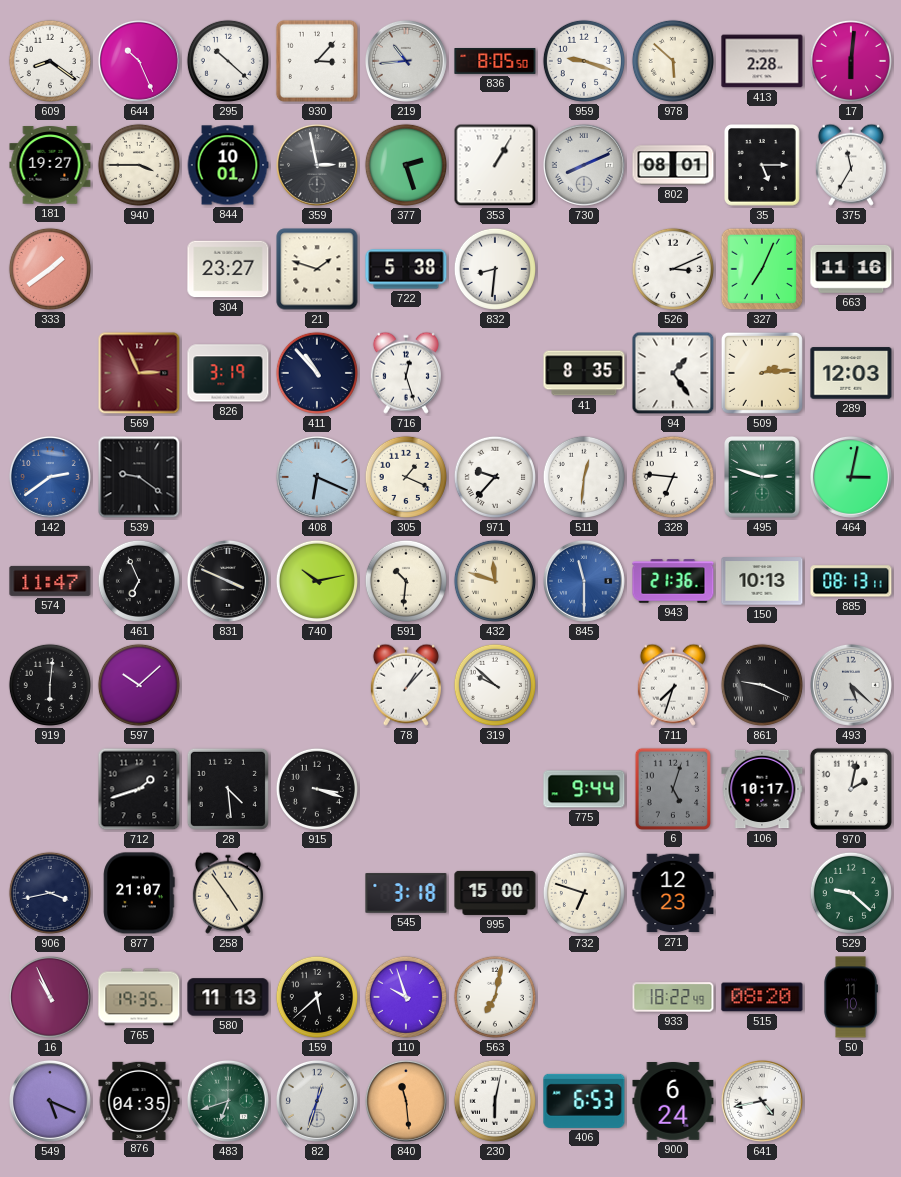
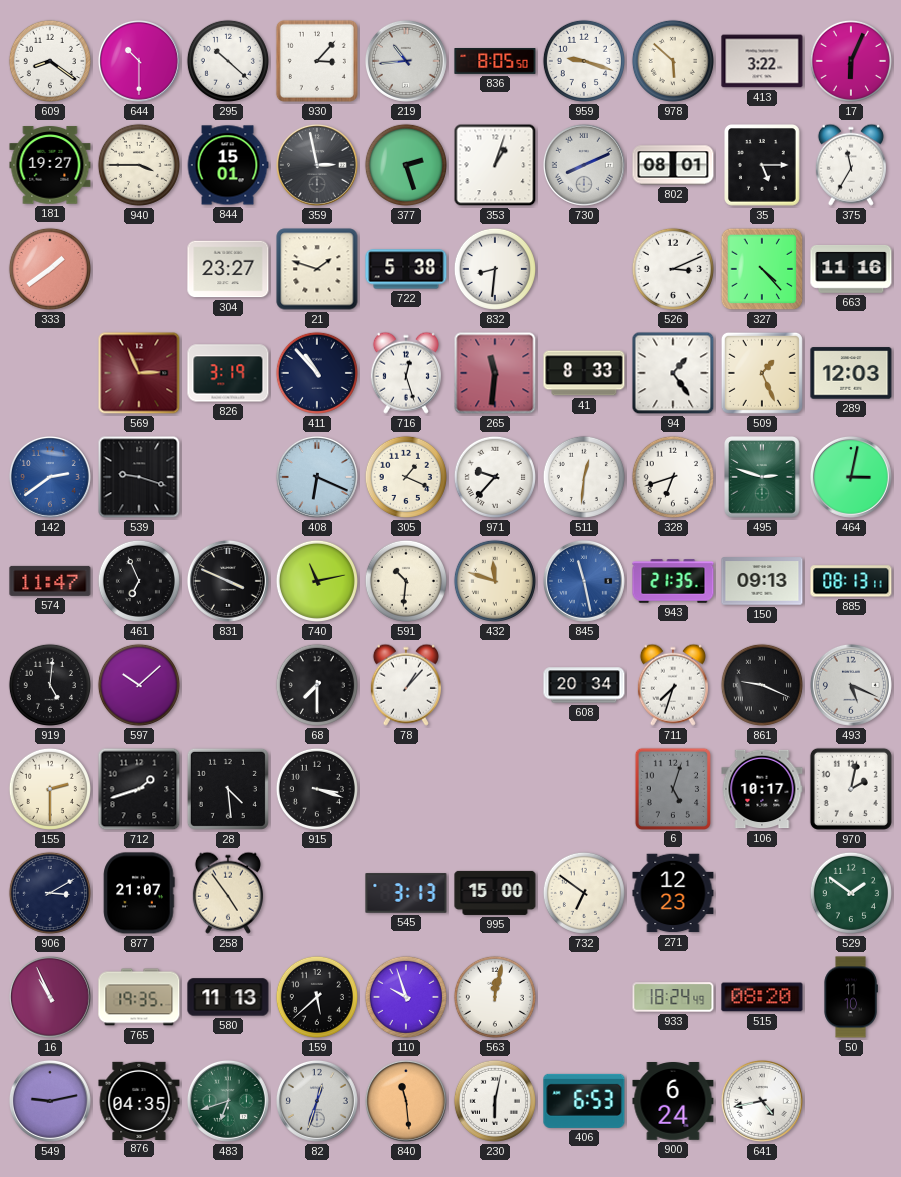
644: 10:26 -> 10:30
413: 2:28 -> 3:22
17: 6:01 -> 6:04
844: 10:01 -> 15:01
353: 1:05 -> 1:03
327: 7:04 -> 4:23
265: none -> 11:31
41: 8:35 -> 8:33
509: 2:14 -> 1:26
539: 9:21 -> 9:18
328: 6:46 -> 6:42
740: 10:13 -> 11:13
845: 11:30 -> 11:28
943: 21:36 -> 21:35
150: 10:13 -> 09:13
919: 6:01 -> 5:01
68: none -> 7:30
319: 9:52 -> none
608: none -> 20:34
493: 5:22 -> 5:19
155: none -> 2:30
775: 9:44 -> none
906: 3:43 -> 3:10
545: 3:18 -> 3:13
732: 6:48 -> 6:51
529: 9:22 -> 1:51
563: 7:02 -> 12:02
933: 18:22 -> 18:24
549: 5:19 -> 9:13
